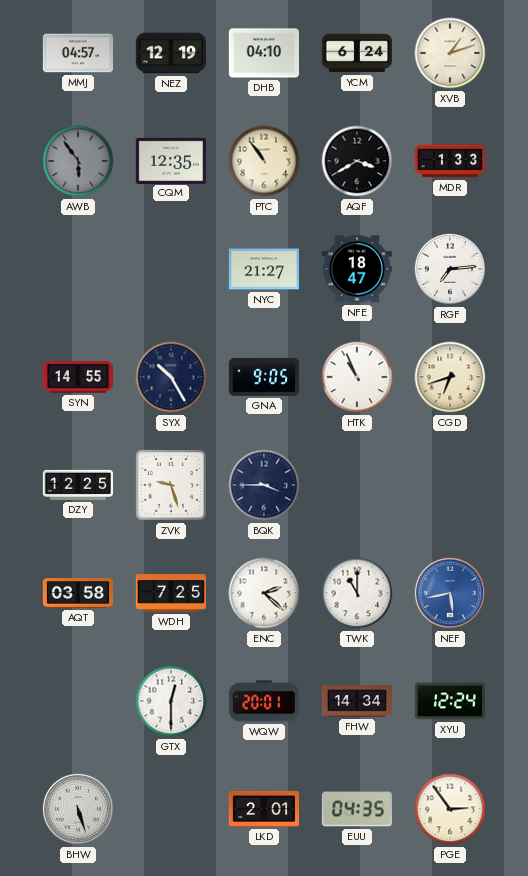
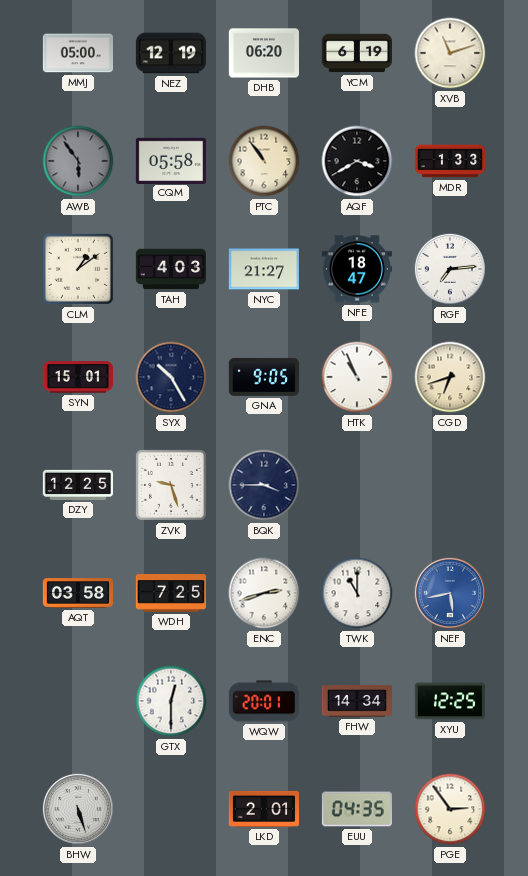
MMJ: 04:57 -> 05:00
DHB: 04:10 -> 06:20
YCM: 6:24 -> 6:19
XVB: 1:12 -> 11:12
CQM: 12:35 -> 05:58
CLM: none -> 1:09
TAH: none -> 4:03
SYN: 14:55 -> 15:01
ENC: 2:22 -> 2:42
XYU: 12:24 -> 12:25
